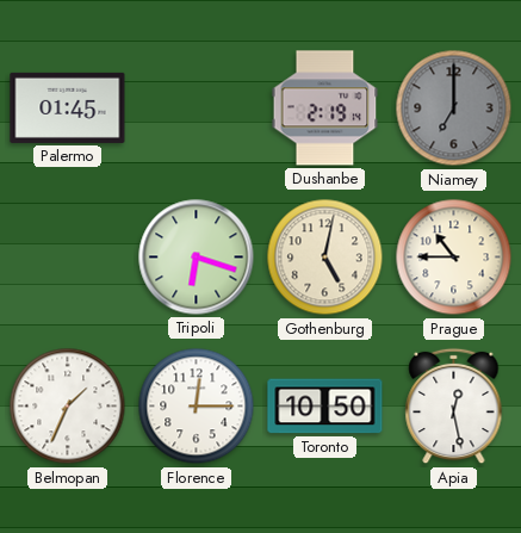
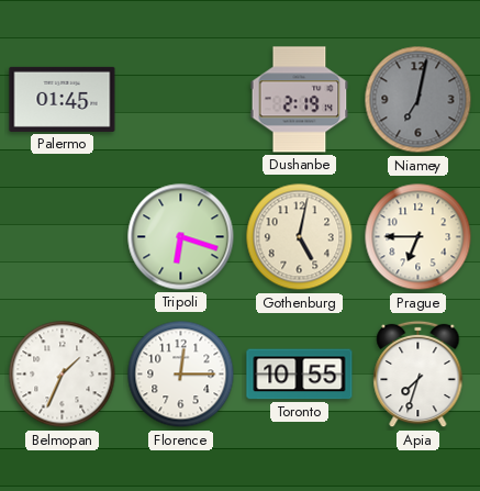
Niamey: 7:00 -> 7:02
Prague: 10:45 -> 6:45
Toronto: 10:50 -> 10:55
Apia: 12:28 -> 7:33
